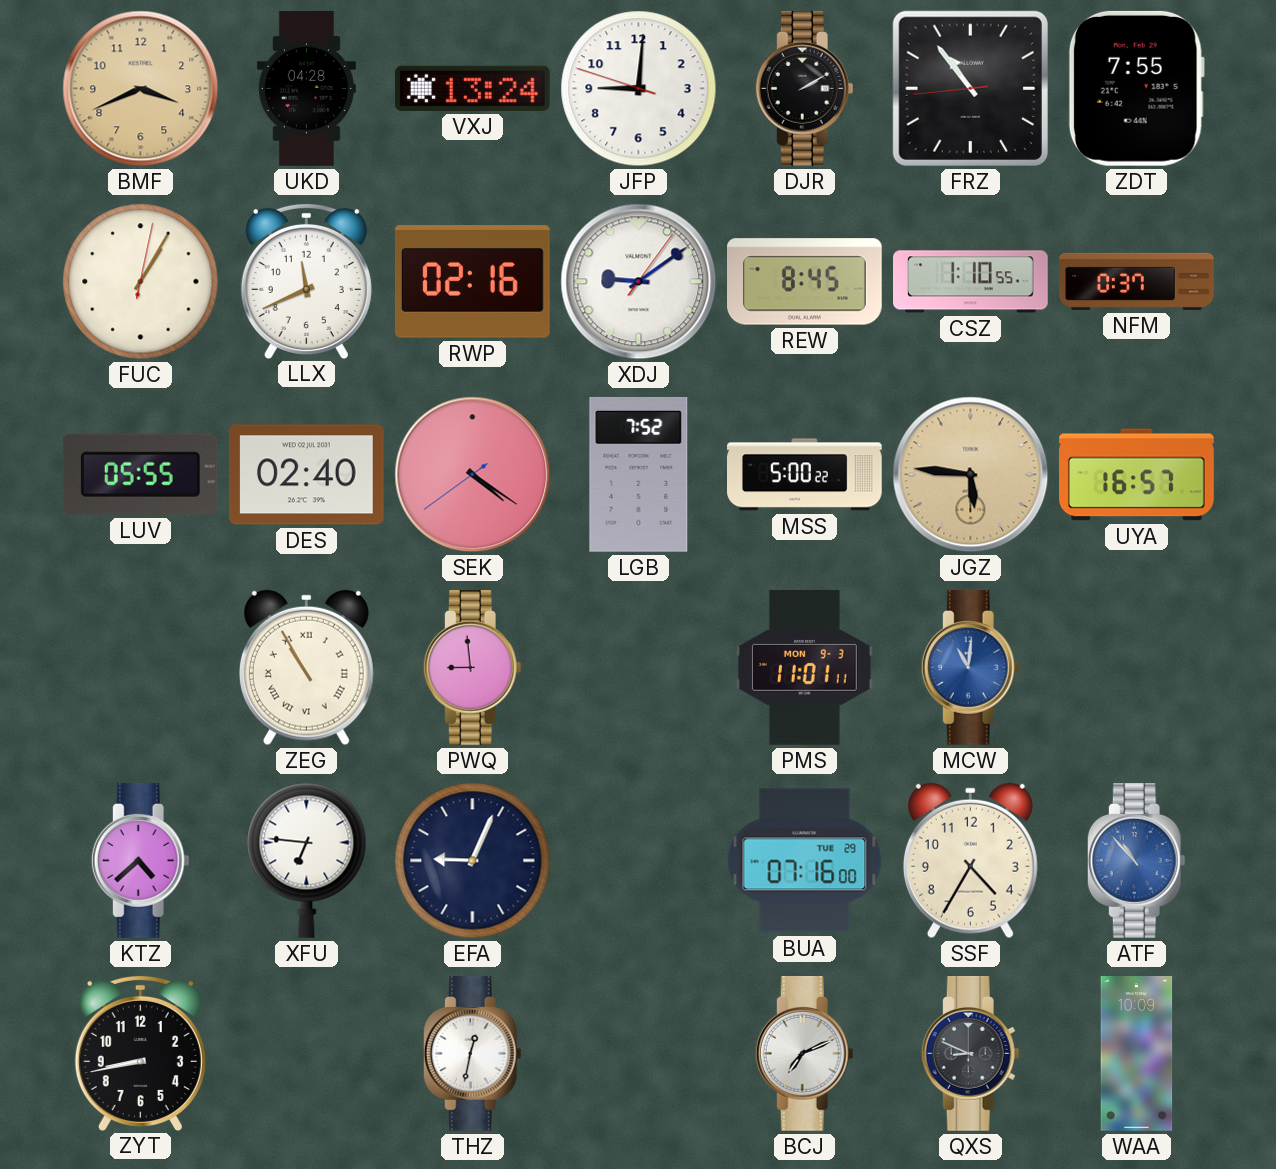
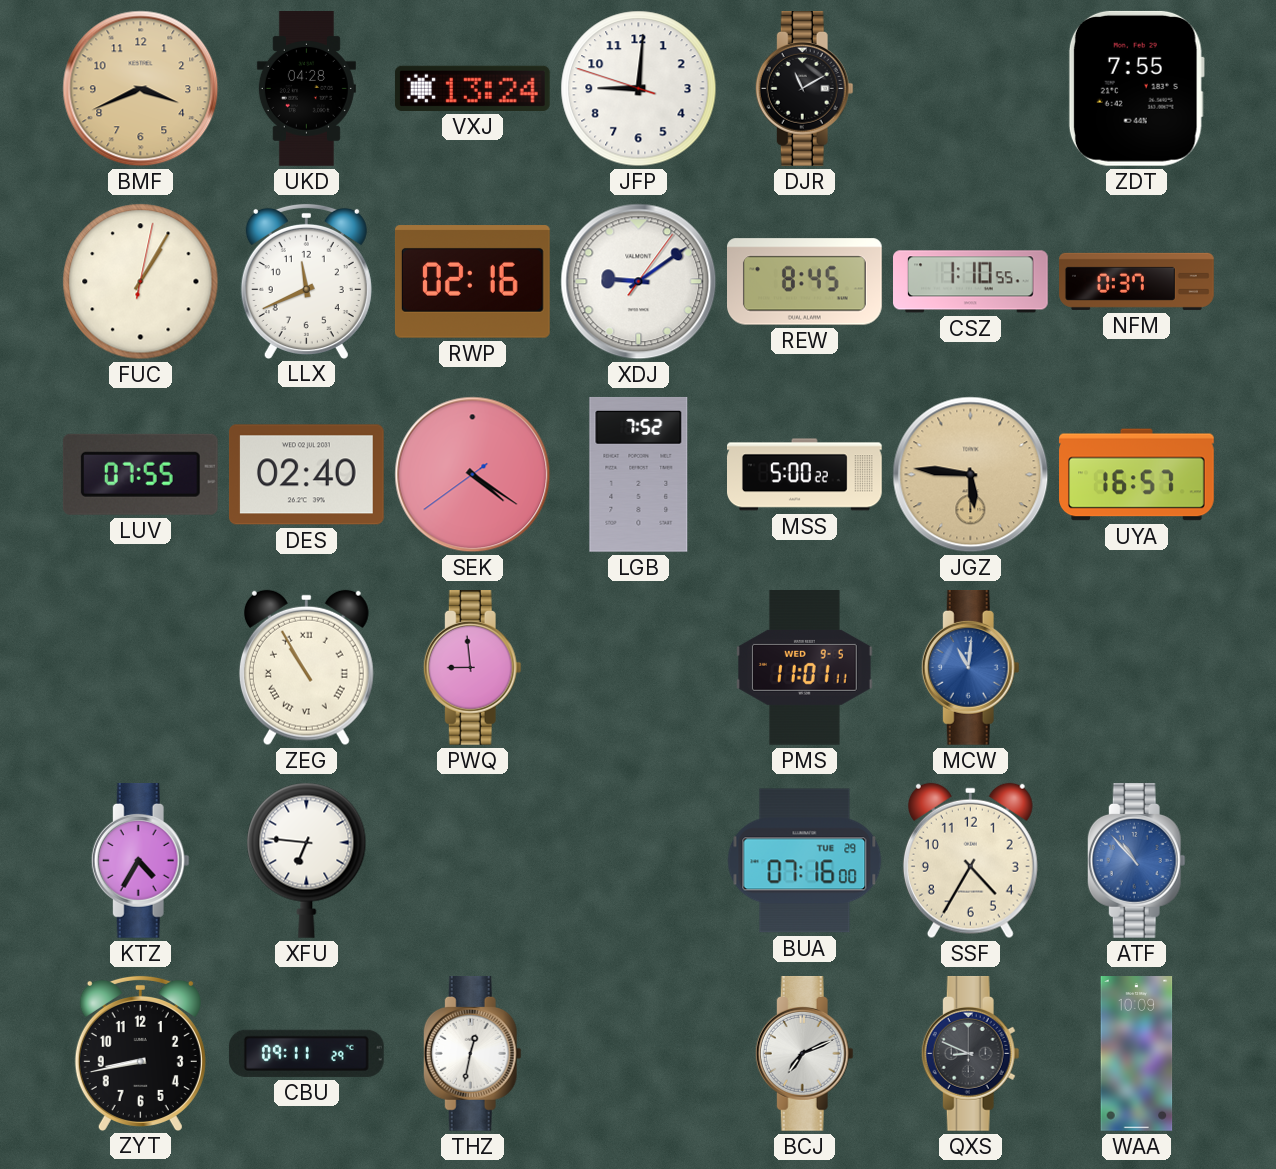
DJR: 2:10 -> 11:10
FRZ: 10:53 -> none
LUV: 05:55 -> 07:55
PMS date: MON 9-3 -> WED 9-5
KTZ: 4:38 -> 4:35
EFA: 9:04 -> none
CBU: none -> 09:11
